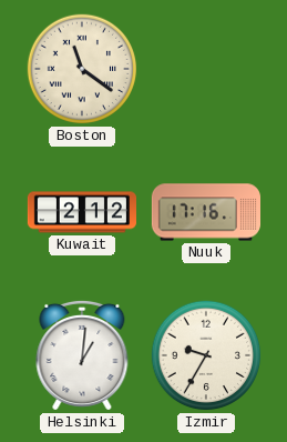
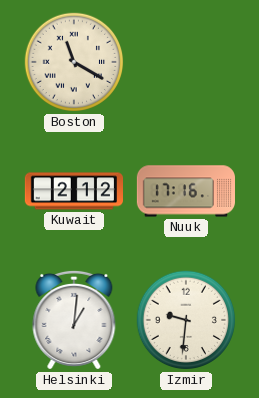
Boston: 11:21 -> 11:20
Izmir: 9:35 -> 9:31
